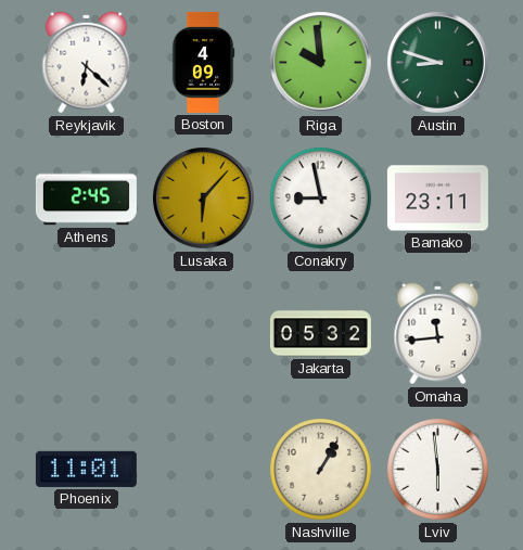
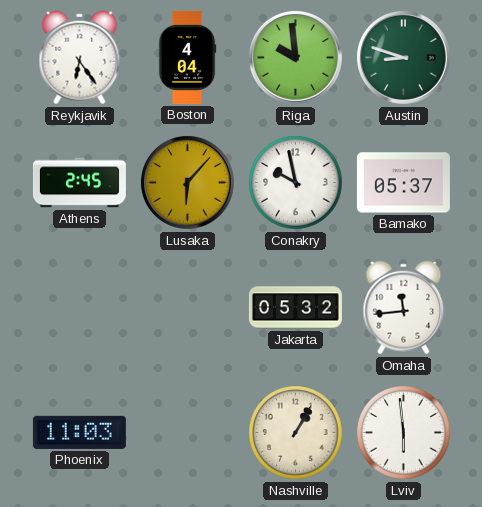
Reykjavik: 6:22 -> 6:24
Boston: 4:09 -> 4:04
Conakry: 8:58 -> 9:58
Bamako: 23:11 -> 05:37
Phoenix: 11:01 -> 11:03
